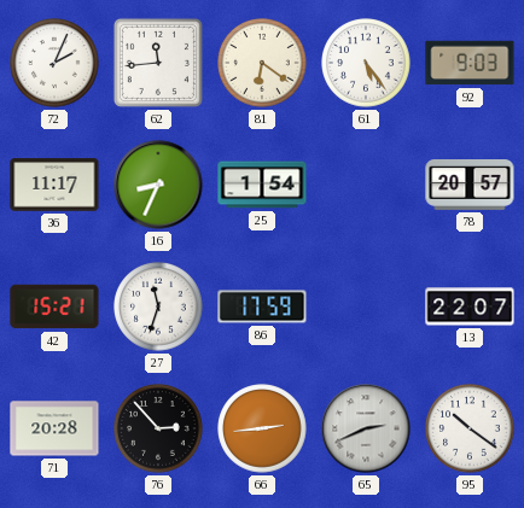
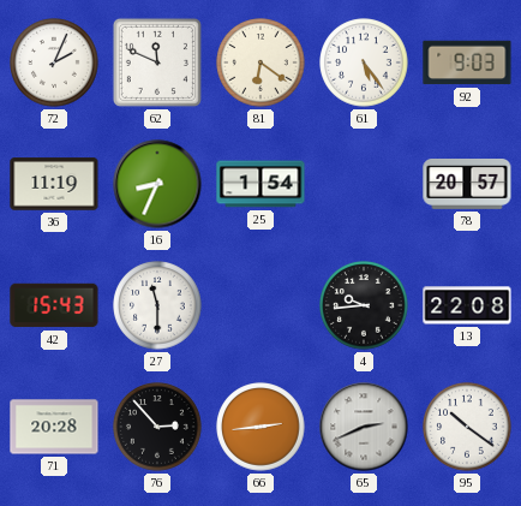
62: 11:44 -> 11:49
36: 11:17 -> 11:19
42: 15:21 -> 15:43
27: 11:33 -> 11:30
86: 17:59 -> none
4: none -> 9:44
13: 22:07 -> 22:08
